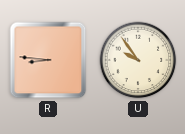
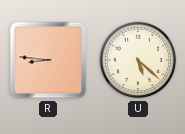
U: 9:54 -> 5:22
